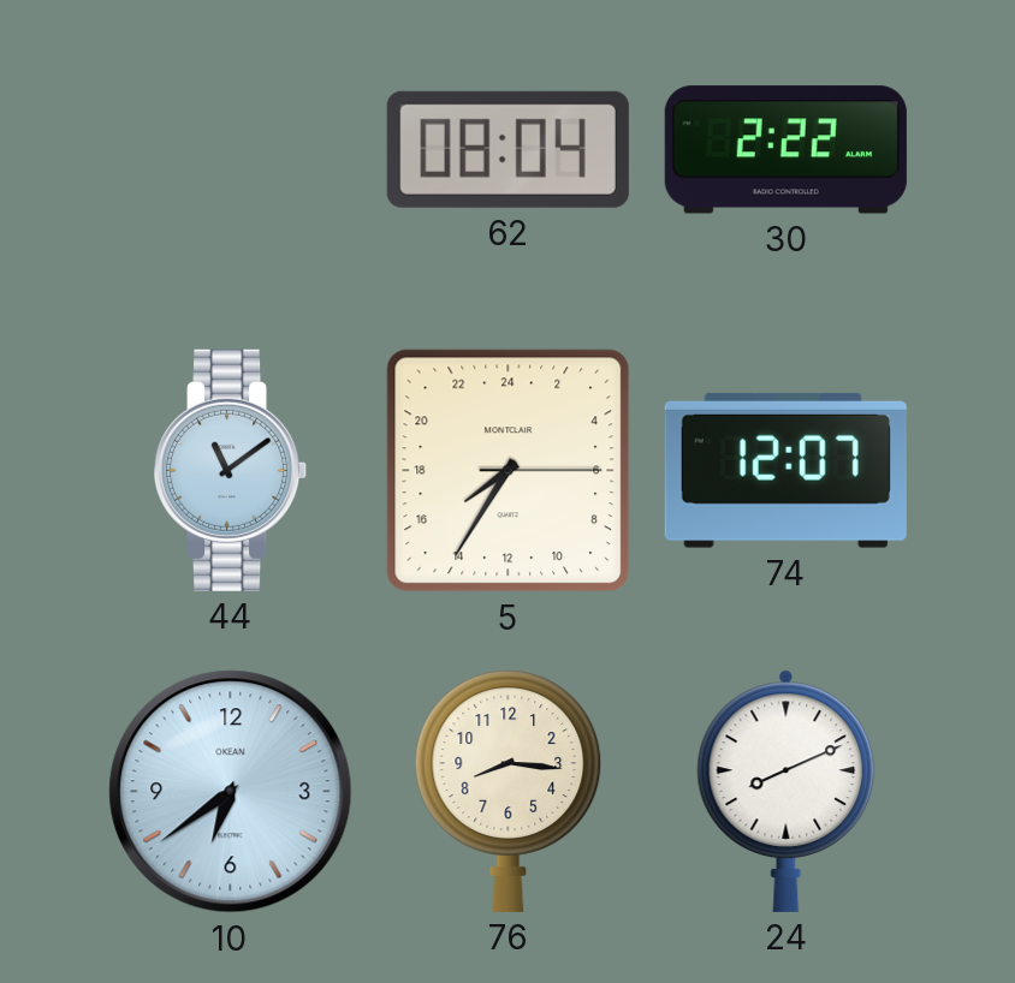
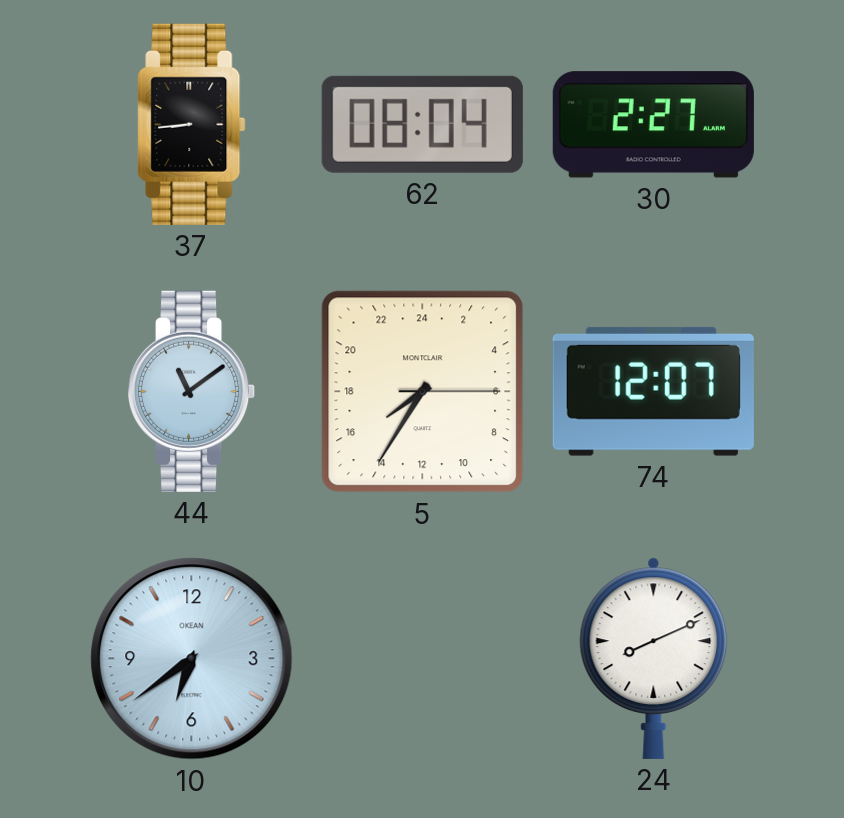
37: none -> 8:44
30: 2:22 -> 2:27
76: 8:16 -> none
